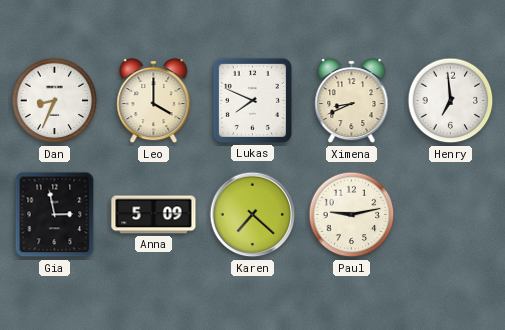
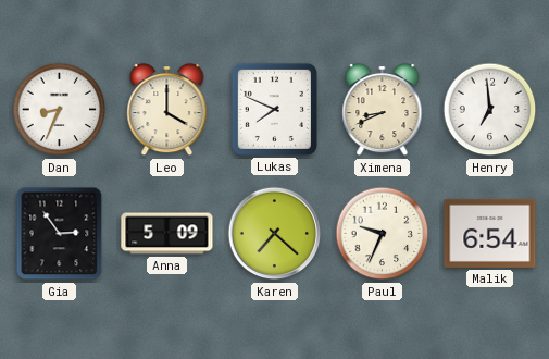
Gia: 2:58 -> 2:54
Paul: 9:13 -> 9:34
Malik: none -> 6:54
